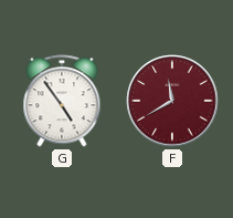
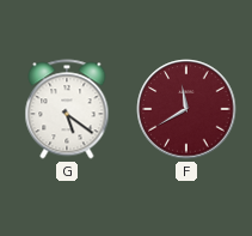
G: 4:54 -> 5:21
